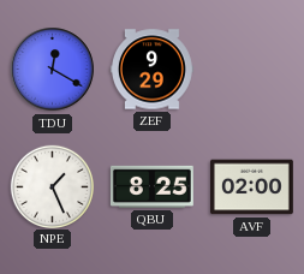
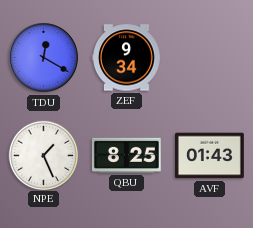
ZEF: 9:29 -> 9:34
AVF: 02:00 -> 01:43
